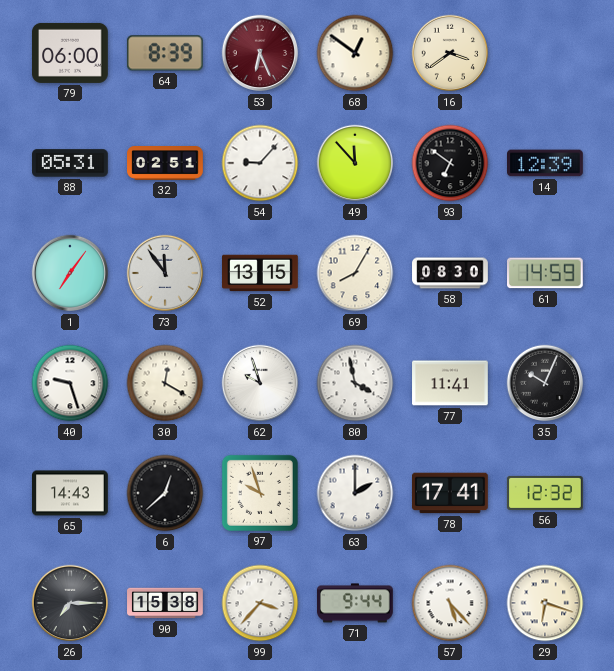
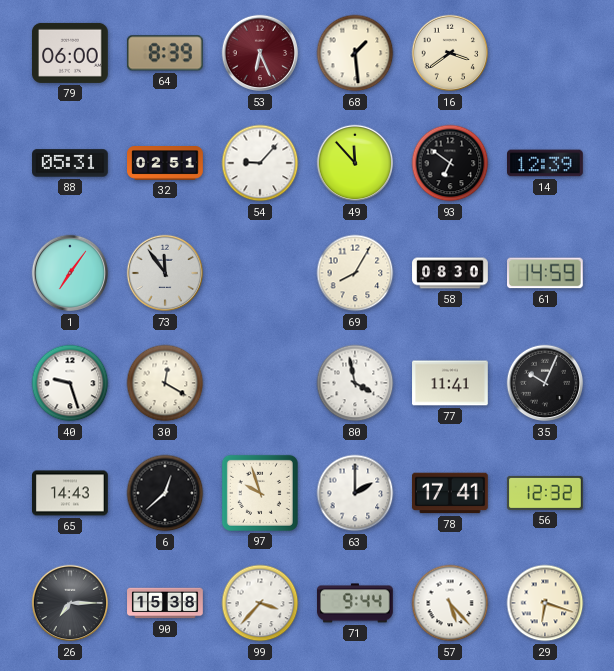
68: 12:51 -> 1:29
52: 13:15 -> none
62: 9:57 -> none
